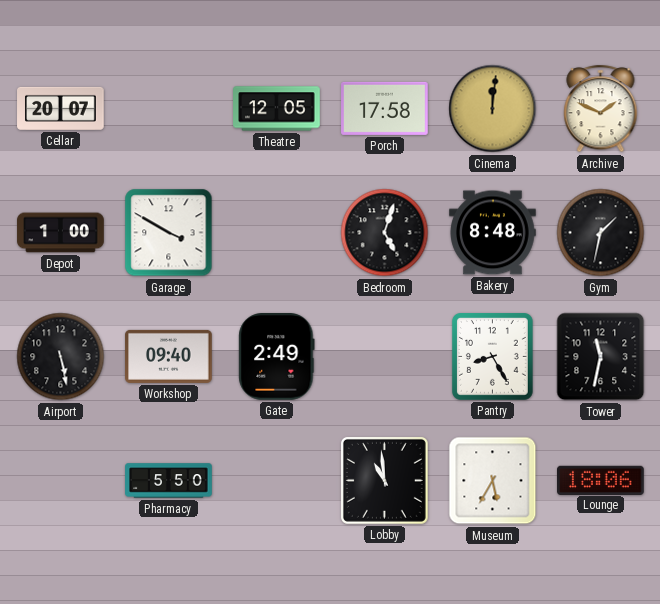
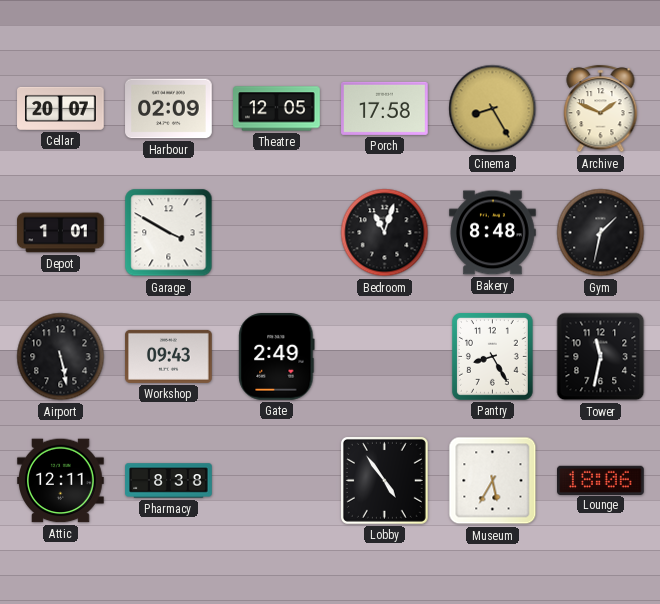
Harbour: none -> 02:09
Cinema: 12:01 -> 8:25
Depot: 1:00 -> 1:01
Bedroom: 5:03 -> 11:03
Workshop: 09:40 -> 09:43
Attic: none -> 12:11
Pharmacy: 5:50 -> 8:38
Lobby: 10:59 -> 4:54
